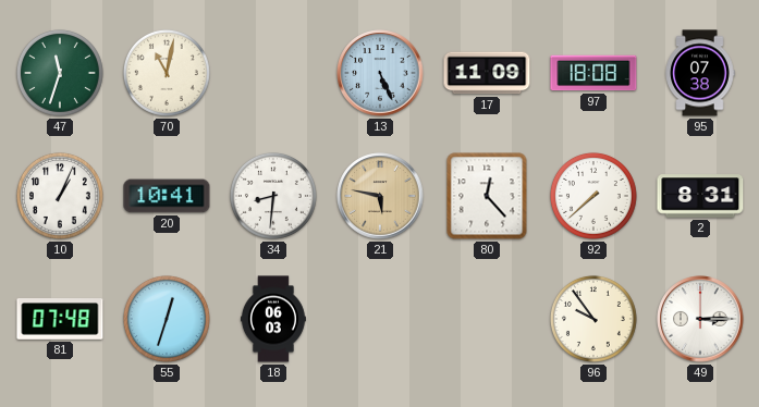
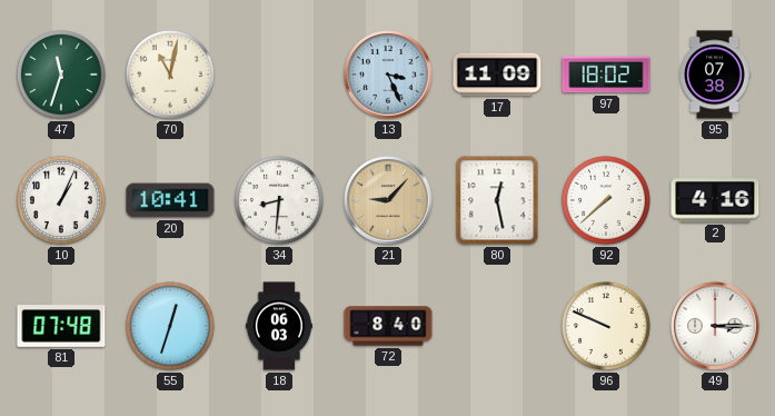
13: 5:26 -> 3:26
97: 18:08 -> 18:02
21: 5:47 -> 9:07
80: 12:23 -> 12:28
2: 8:31 -> 4:16
72: none -> 8:40
96: 9:54 -> 9:49
